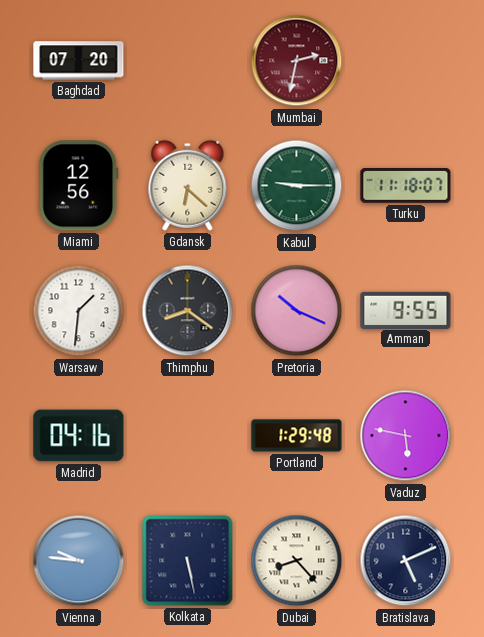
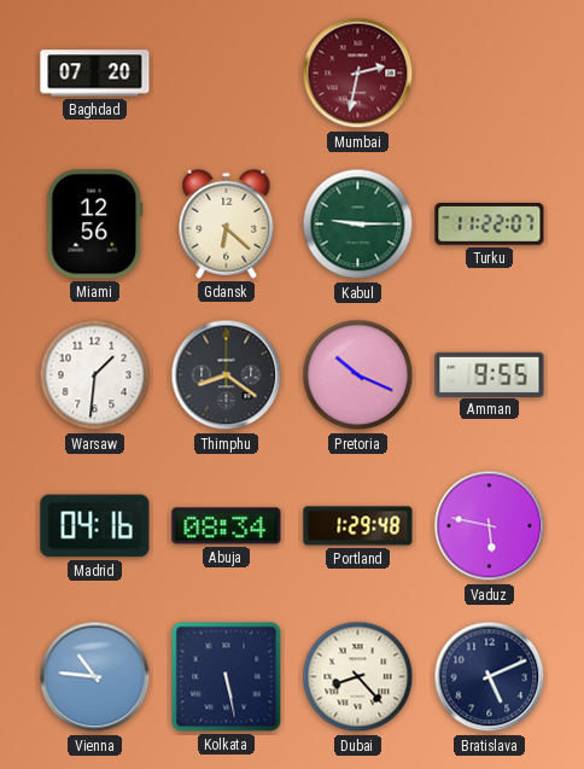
Turku: 11:18 -> 11:22
Abuja: none -> 08:34
Vienna: 9:46 -> 10:46
